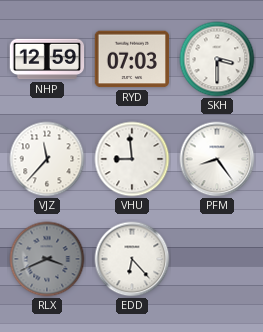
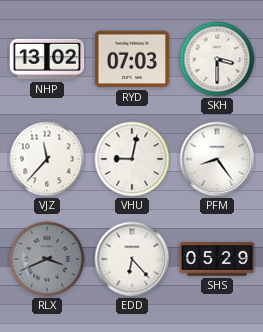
NHP: 12:59 -> 13:02
VHU: 8:59 -> 9:02
SHS: none -> 05:29
